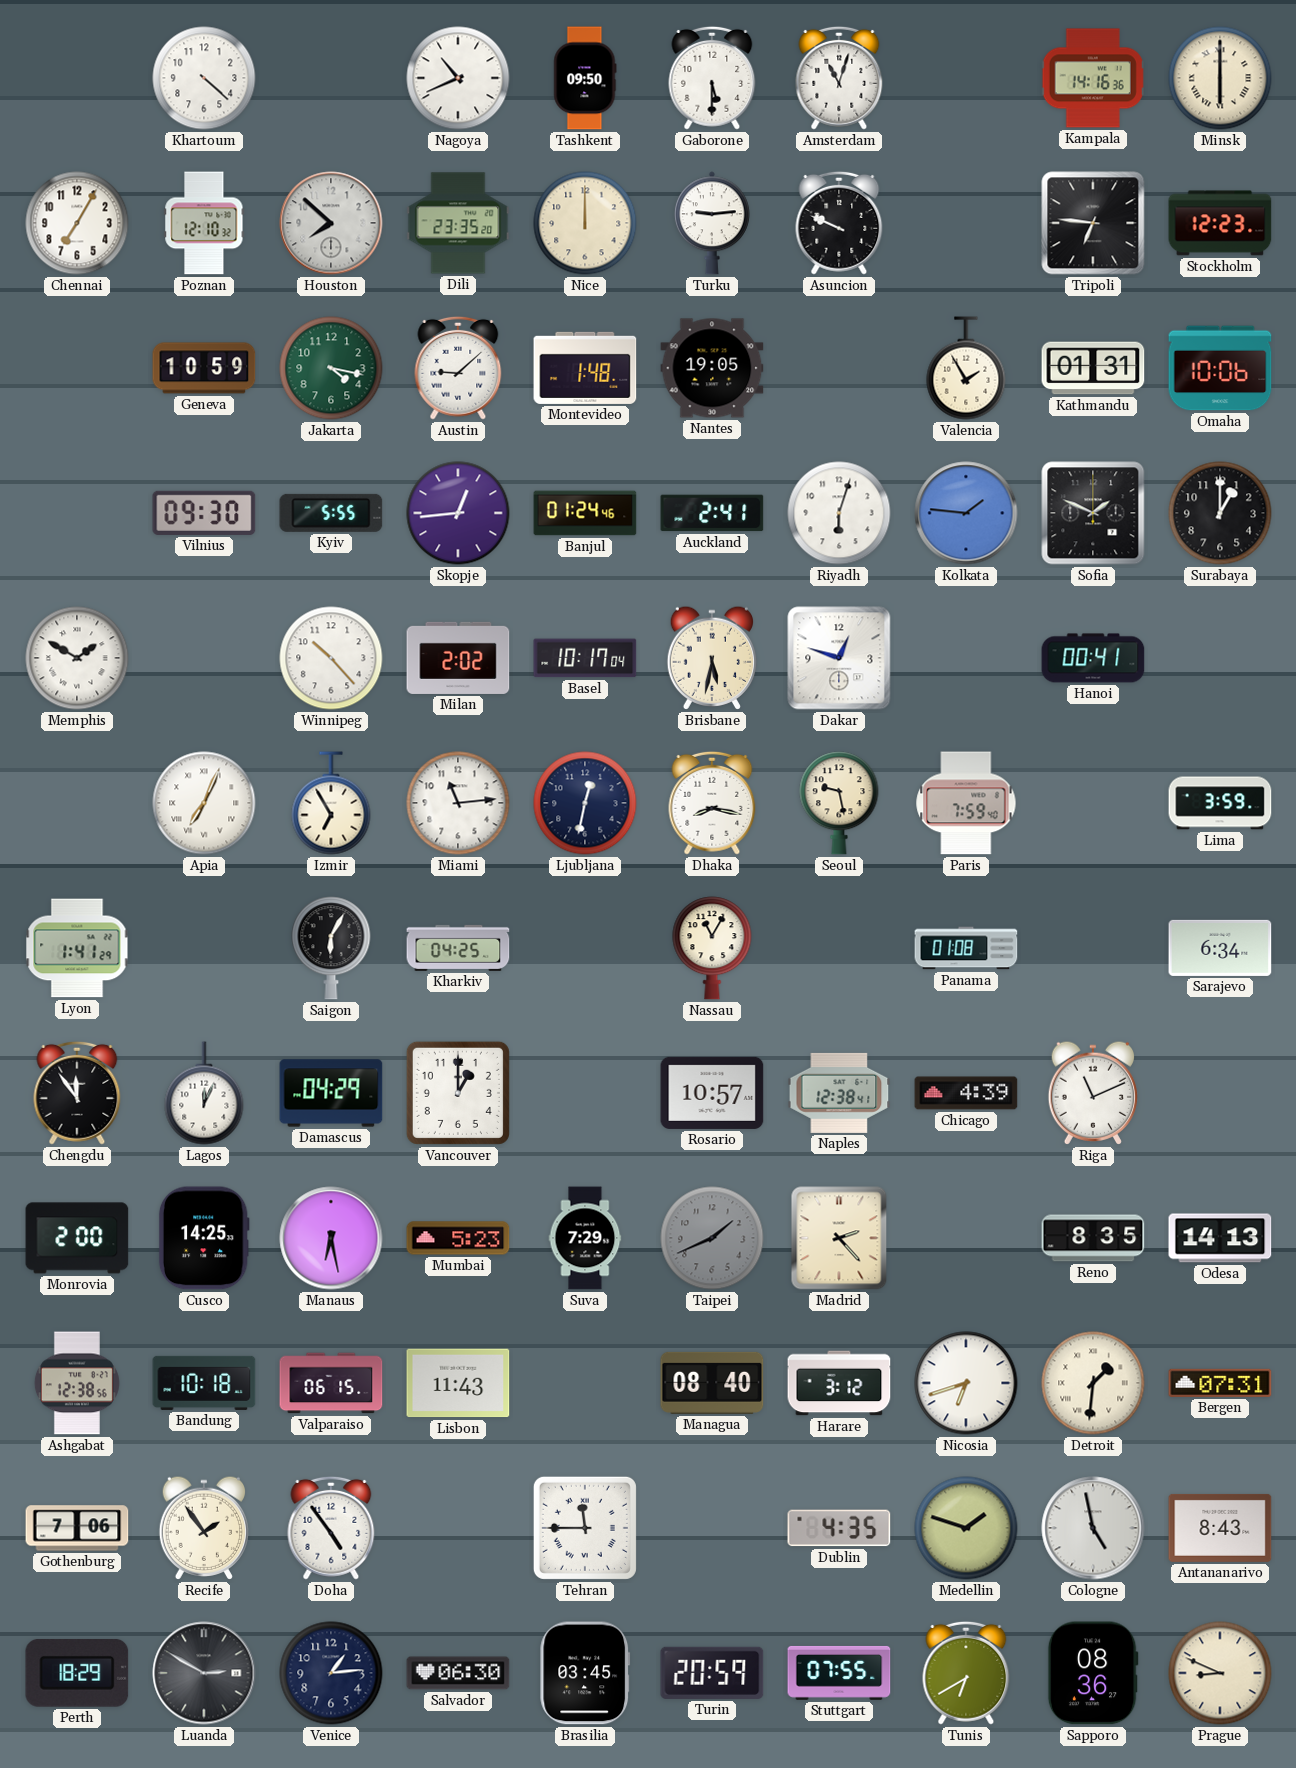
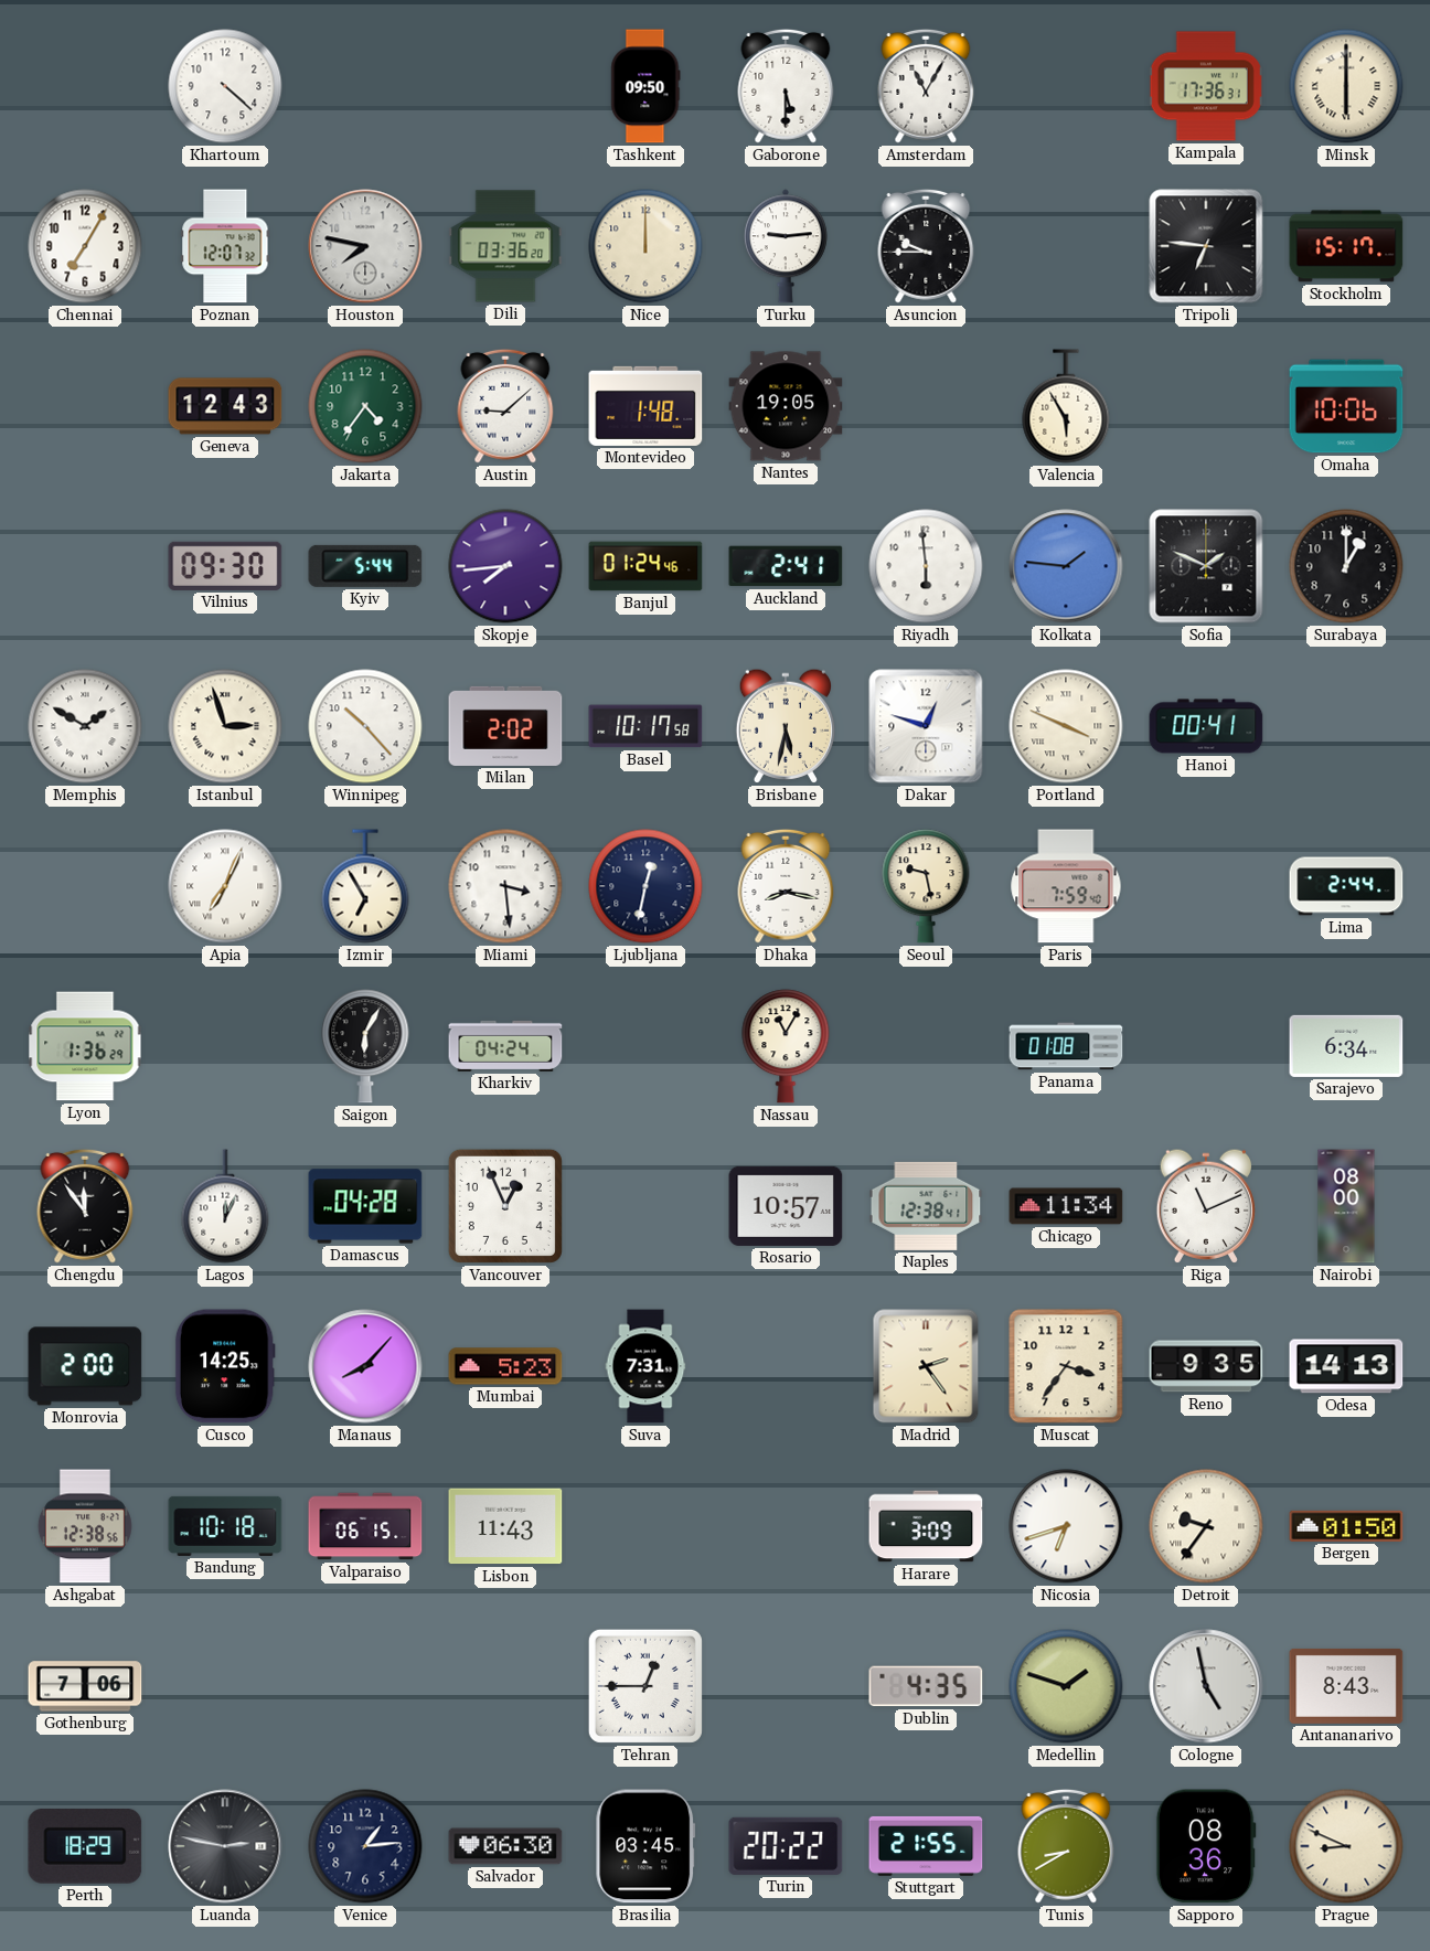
Nagoya: 10:41 -> none
Amsterdam: 11:03 -> 11:05
Kampala: 14:16 -> 17:36
Poznan: 12:10 -> 12:07
Houston: 7:52 -> 7:47
Dili: 23:35 -> 03:36
Asuncion: 9:49 -> 9:45
Stockholm: 12:23 -> 15:17
Geneva: 10:59 -> 12:43
Jakarta: 4:17 -> 4:36
Valencia: 1:55 -> 5:55
Kathmandu: 01:31 -> none
Kyiv: 5:55 -> 5:44
Skopje: 12:44 -> 7:44
Riyadh: 6:03 -> 5:59
Istanbul: none -> 2:57
Basel: 10:17:04 -> 10:17:58
Portland: none -> 3:49
Miami: 11:14 -> 3:29
Lima: 3:59 -> 2:44
Lyon: 1:41 -> 1:36
Kharkiv: 04:25 -> 04:24
Damascus: 04:29 -> 04:28
Vancouver: 1:00 -> 12:56
Chicago: 4:39 -> 11:34
Nairobi: none -> 08:00
Manaus: 6:28 -> 8:07
Suva: 7:29 -> 7:31
Taipei: 1:41 -> none
Madrid: 2:23 -> 2:24
Muscat: none -> 3:36
Reno: 8:35 -> 9:35
Managua: 08:40 -> none
Harare: 3:12 -> 3:09
Detroit: 1:31 -> 9:36
Bergen: 07:31 -> 01:50
Recife: 1:54 -> none
Doha: 4:54 -> none
Tehran: 11:45 -> 12:45
Luanda: 2:50 -> 2:47
Turin: 20:59 -> 20:22
Stuttgart: 07:55 -> 21:55
Tunis: 6:40 -> 8:40
